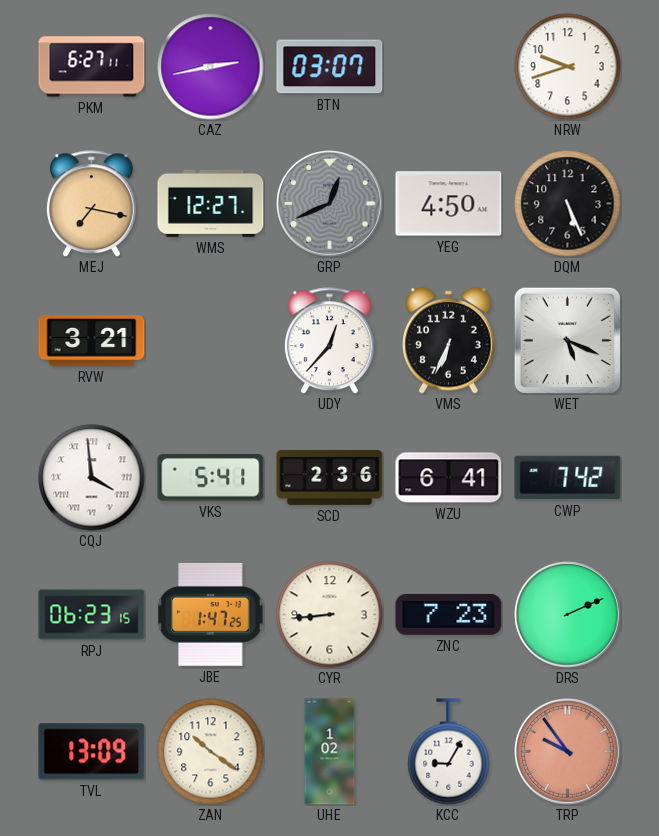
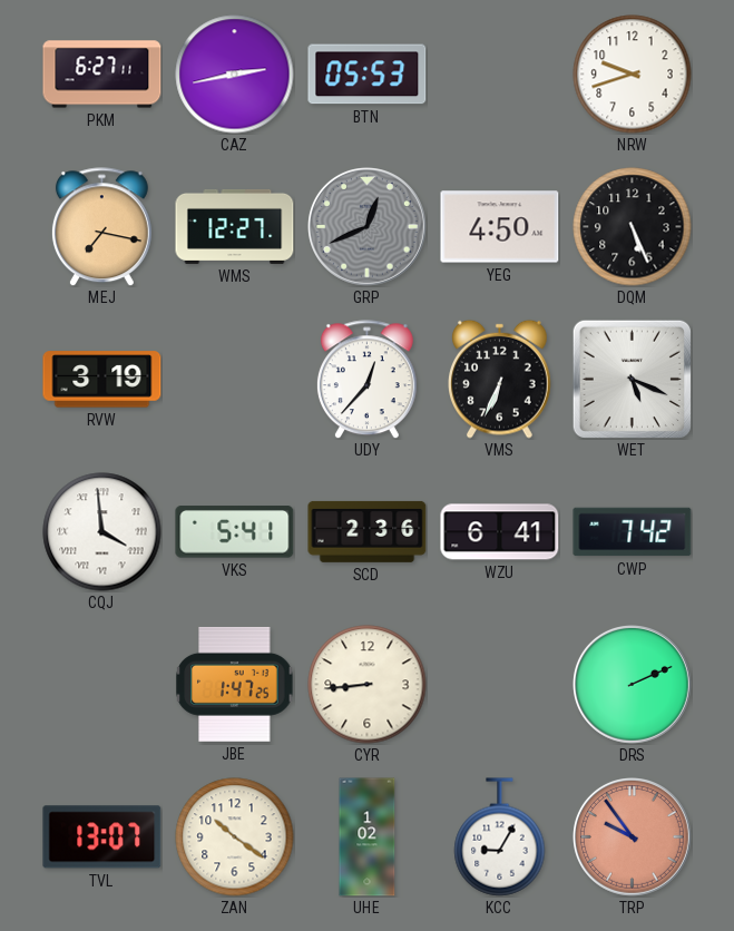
BTN: 03:07 -> 05:53
RVW: 3:21 -> 3:19
RPJ: 06:23 -> none
ZNC: 7:23 -> none
TVL: 13:09 -> 13:07
